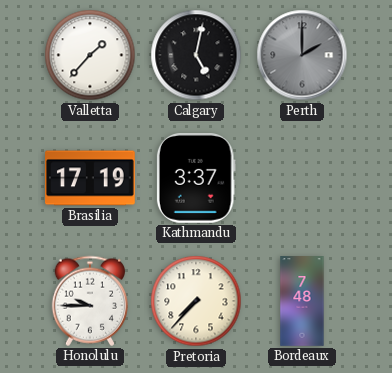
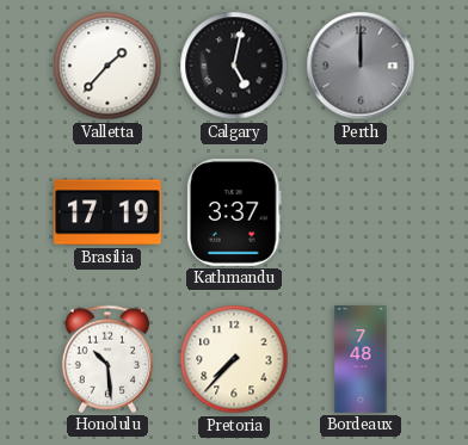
Perth: 2:00 -> 12:00
Honolulu: 9:45 -> 10:29
